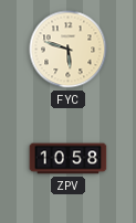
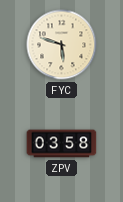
ZPV: 10:58 -> 03:58
